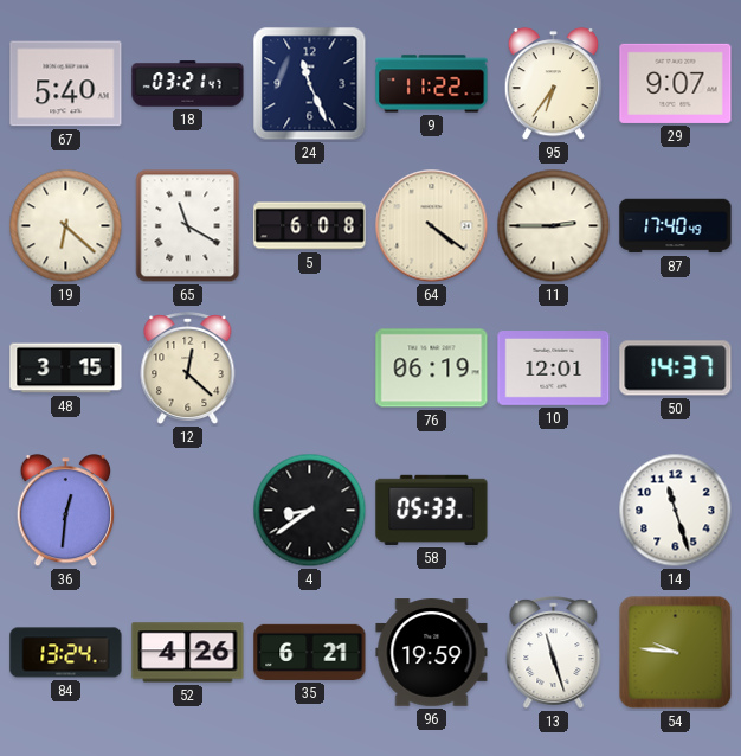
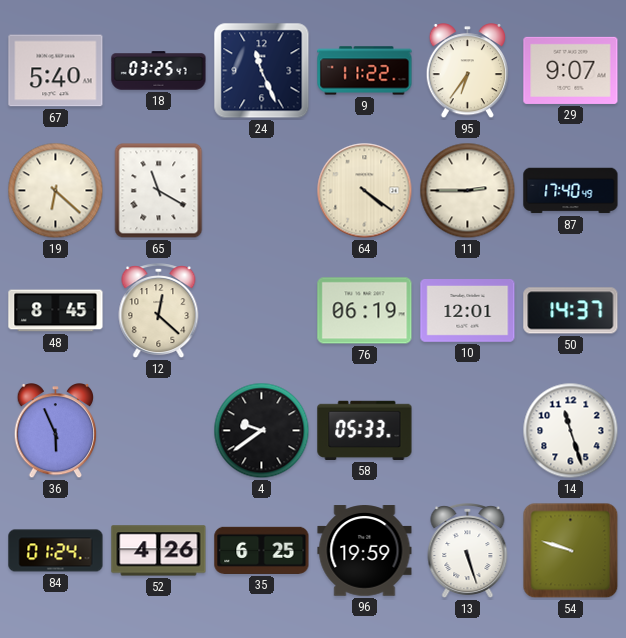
18: 03:21 -> 03:25
5: 6:08 -> none
48: 3:15 -> 8:45
36: 12:31 -> 5:56
4: 8:39 -> 9:39
84: 13:24 -> 01:24
35: 6:21 -> 6:25
13: 11:27 -> 5:27
54: 9:46 -> 9:48
